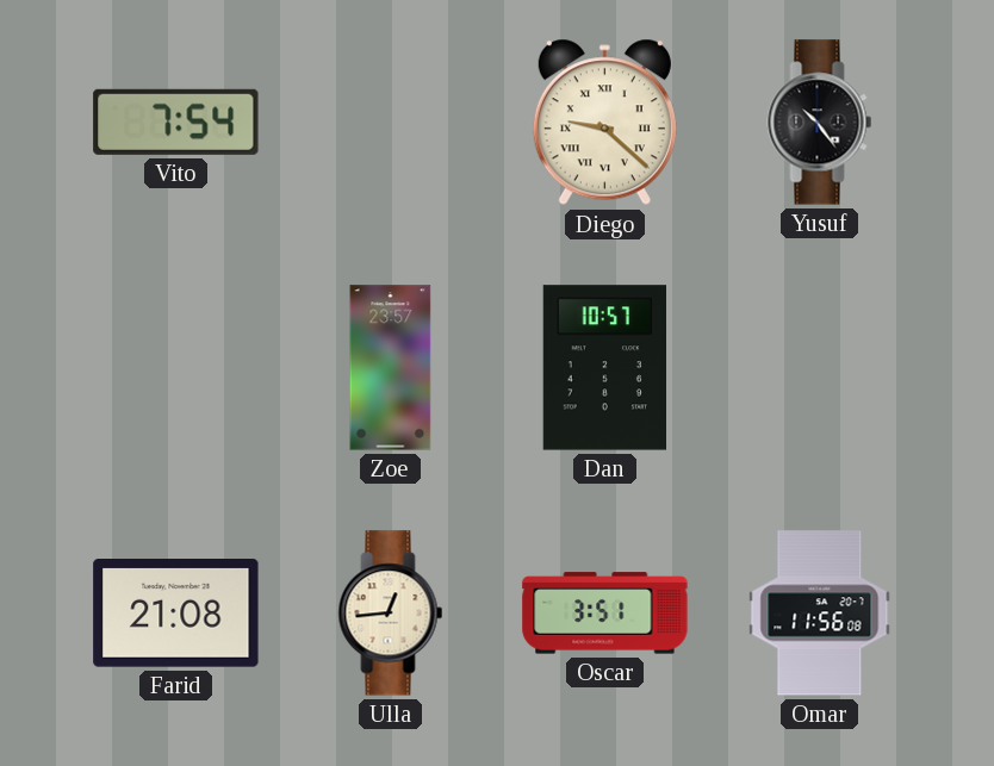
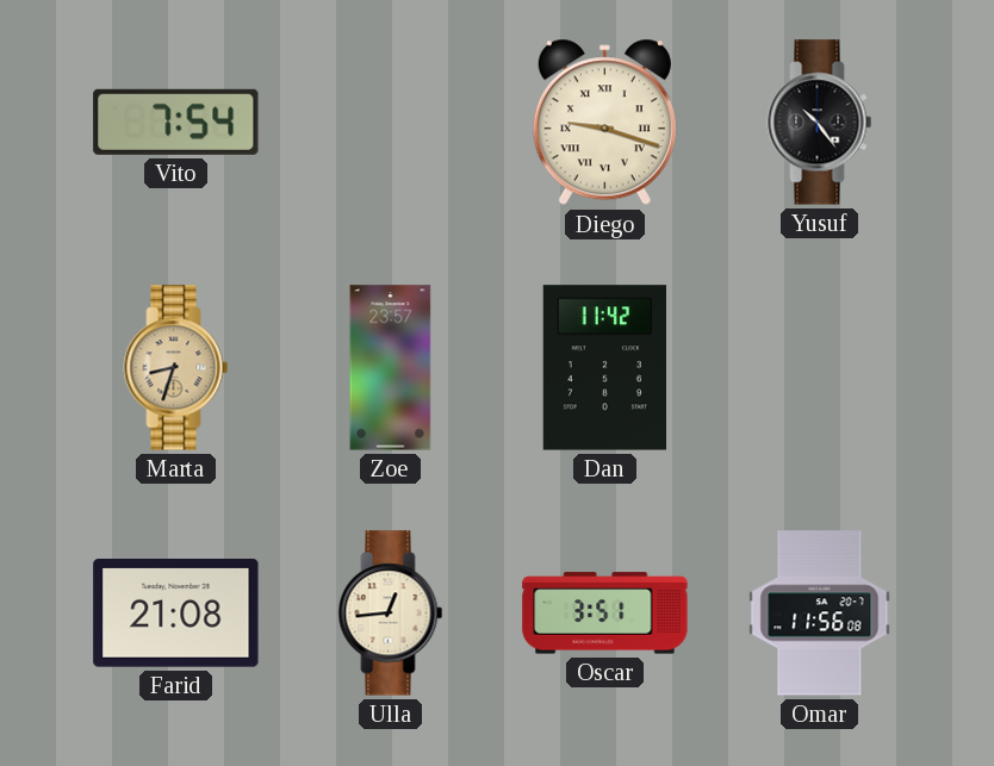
Diego: 9:22 -> 9:18
Marta: none -> 8:33
Dan: 10:57 -> 11:42
